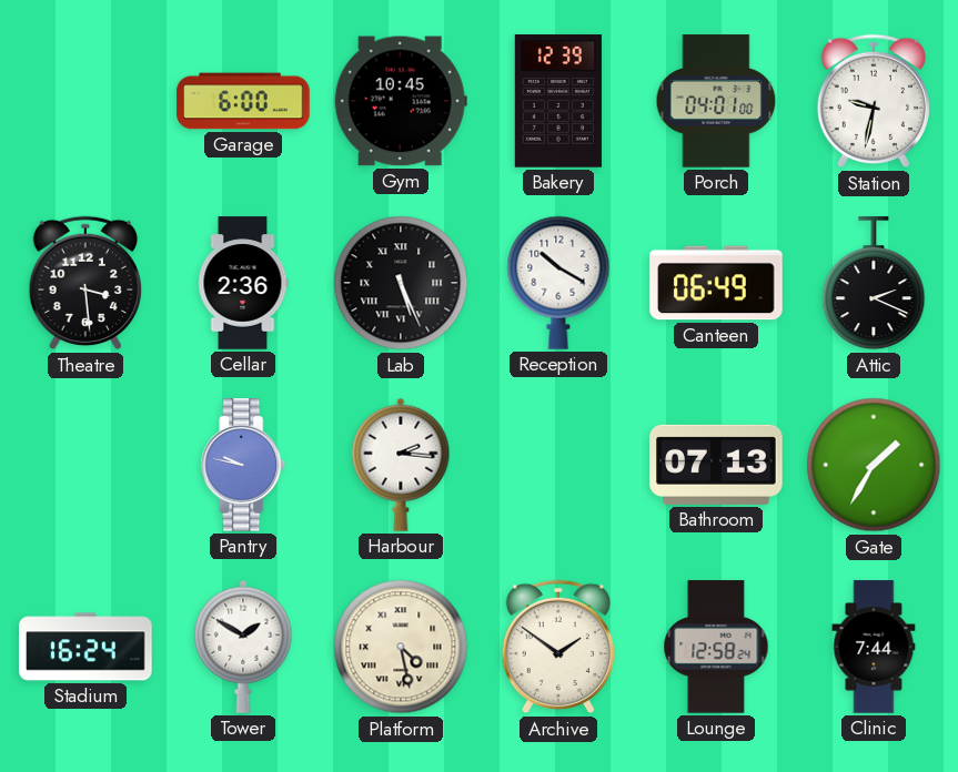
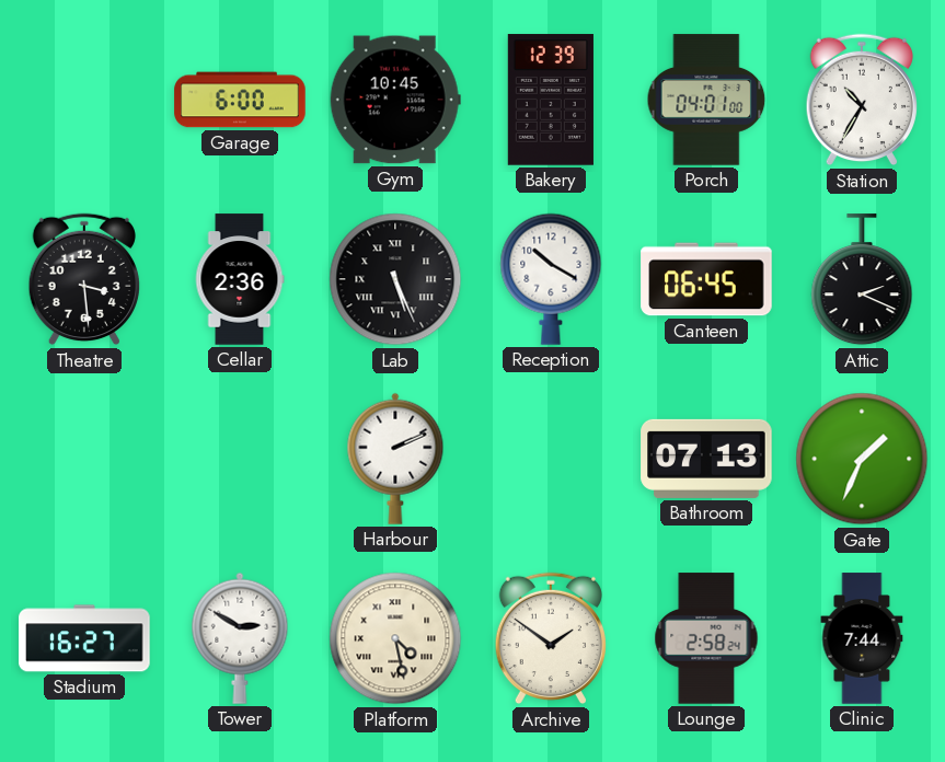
Station: 9:32 -> 10:35
Canteen: 06:49 -> 06:45
Pantry: 9:47 -> none
Harbour: 2:16 -> 2:11
Gate: 1:35 -> 1:34
Stadium: 16:24 -> 16:27
Tower: 1:50 -> 2:50
Lounge: 12:58 -> 2:58
